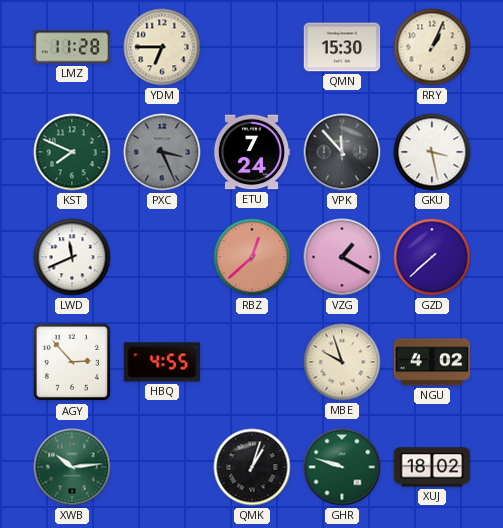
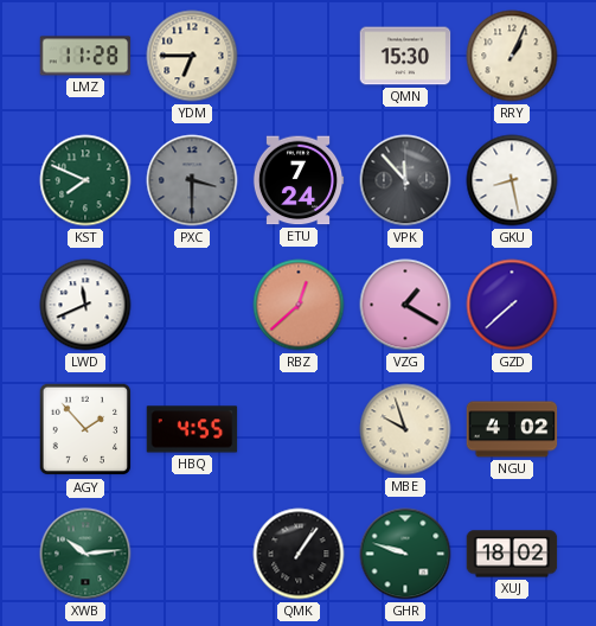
PXC: 3:26 -> 3:30
GKU: 3:28 -> 8:28
AGY: 2:53 -> 1:53
QMK: 1:03 -> 1:06
